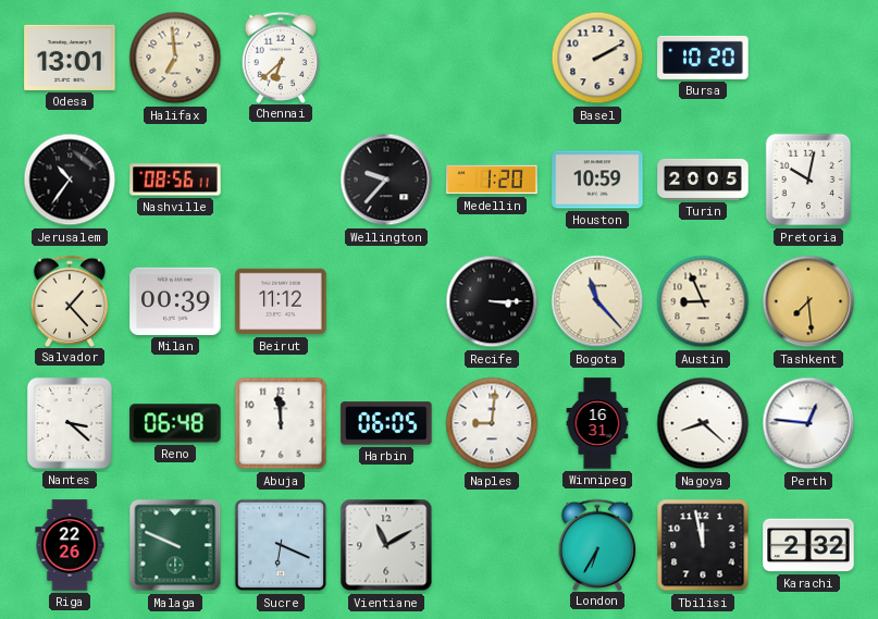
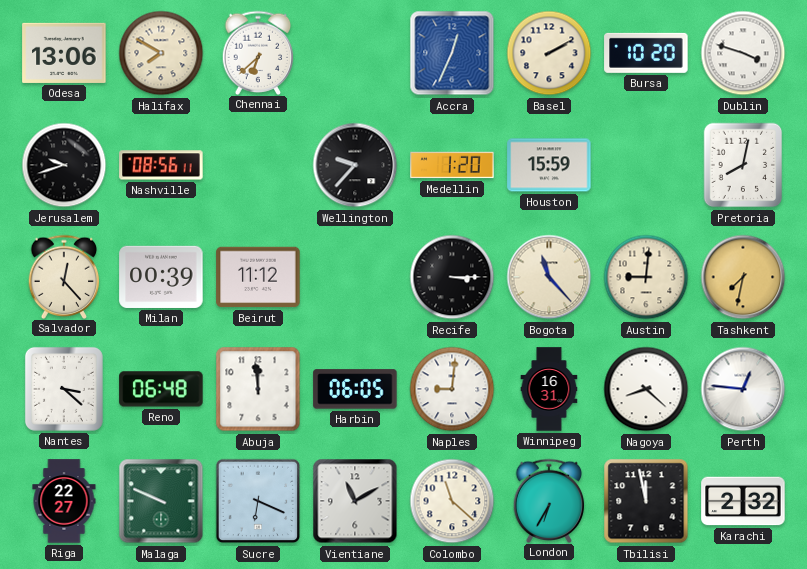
Odesa: 13:01 -> 13:06
Halifax: 6:59 -> 7:50
Accra: none -> 12:34
Dublin: none -> 3:48
Jerusalem: 10:36 -> 9:42
Houston: 10:59 -> 15:59
Turin: 20:05 -> none
Pretoria: 10:02 -> 8:02
Salvador: 1:23 -> 12:23
Austin: 8:56 -> 9:01
Tashkent: 7:29 -> 7:32
Riga: 22:26 -> 22:27
Colombo: none -> 11:22
